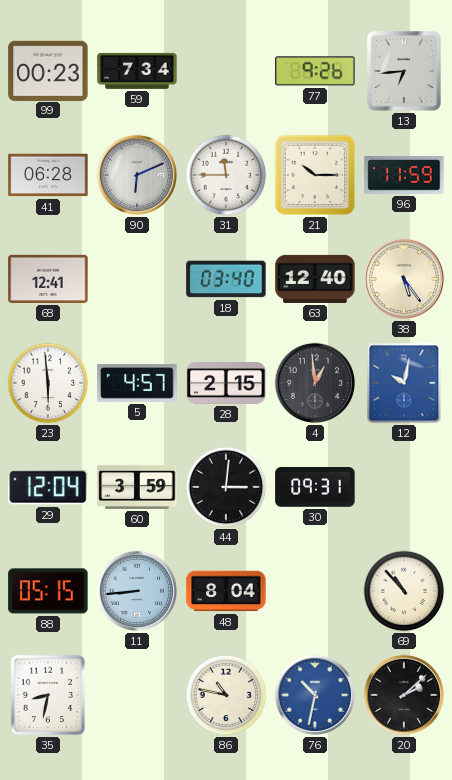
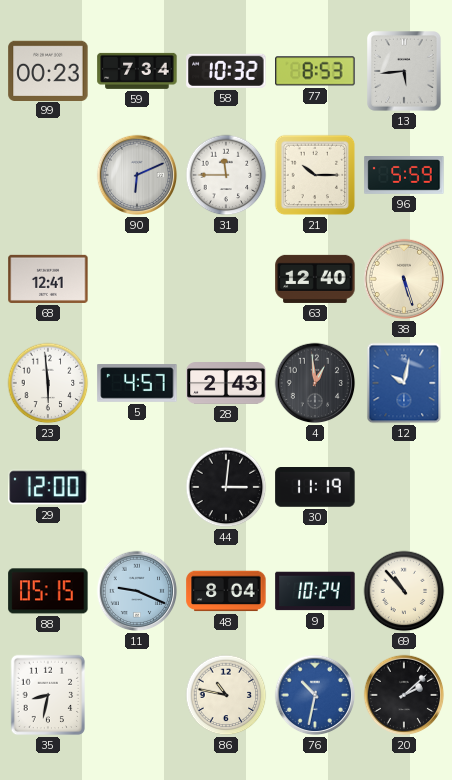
58: none -> 10:32
77: 9:26 -> 8:53
13: 6:44 -> 5:44
41: 06:28 -> none
96: 11:59 -> 5:59
18: 03:40 -> none
38: 5:24 -> 5:27
28: 2:15 -> 2:43
29: 12:04 -> 12:00
60: 3:59 -> none
30: 09:31 -> 11:19
11: 8:44 -> 9:19
9: none -> 10:24
